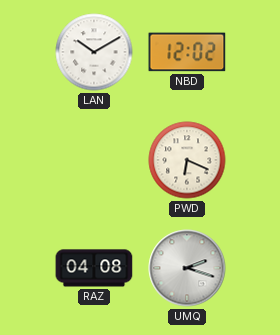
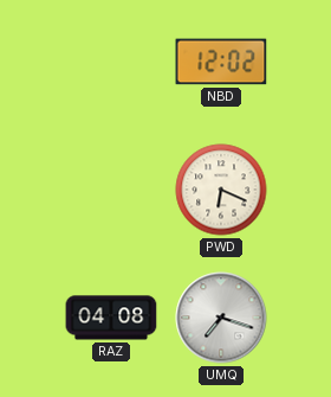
LAN: 10:10 -> none
UMQ: 2:18 -> 7:18
